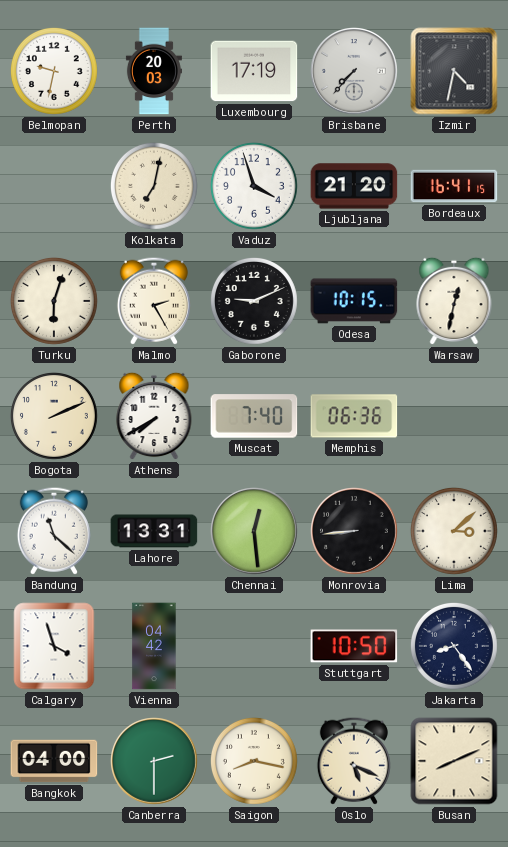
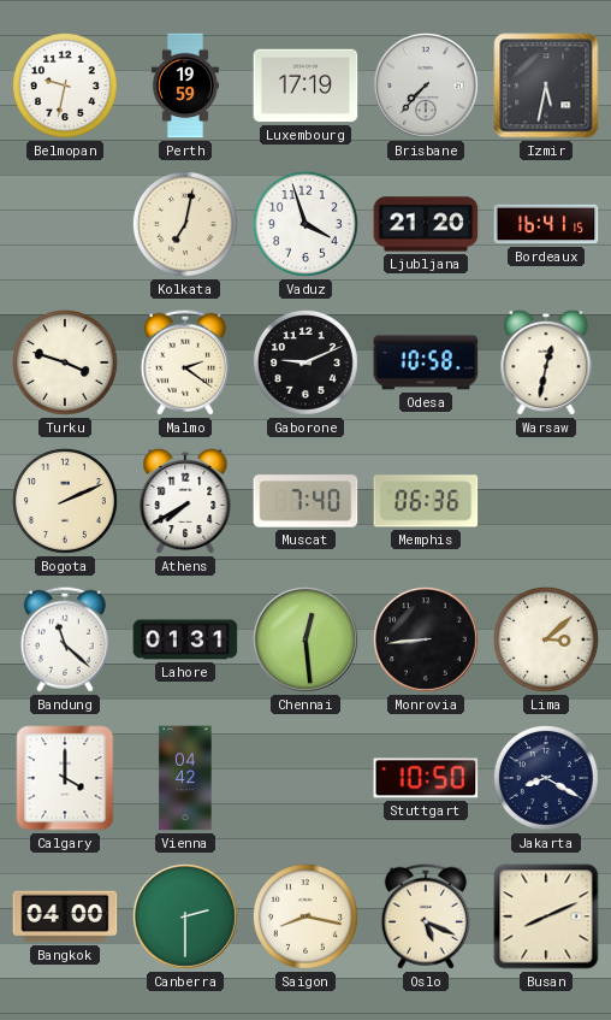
Perth: 20:03 -> 19:59
Izmir: 4:32 -> 5:32
Turku: 6:03 -> 3:48
Malmo: 2:25 -> 2:21
Odesa: 10:15 -> 10:58
Lahore: 13:31 -> 01:31
Calgary: 3:57 -> 4:00
Jakarta: 8:24 -> 8:20
